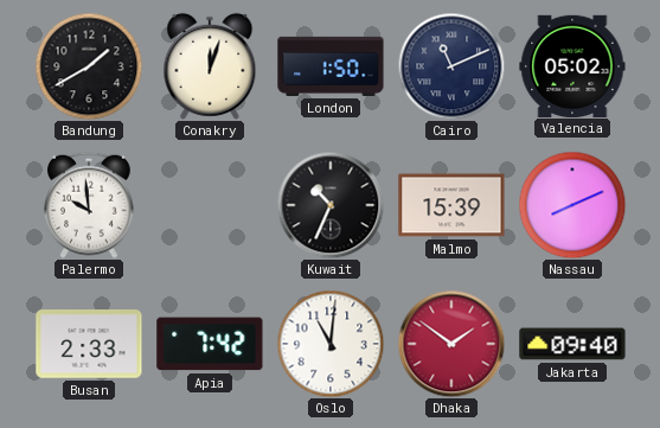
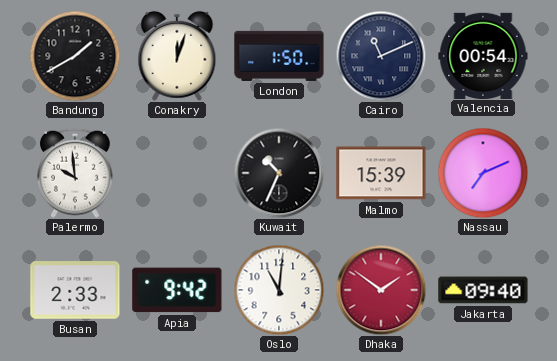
Valencia: 05:02 -> 00:54
Nassau: 8:11 -> 7:11
Apia: 7:42 -> 9:42
